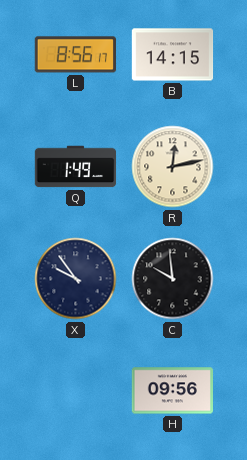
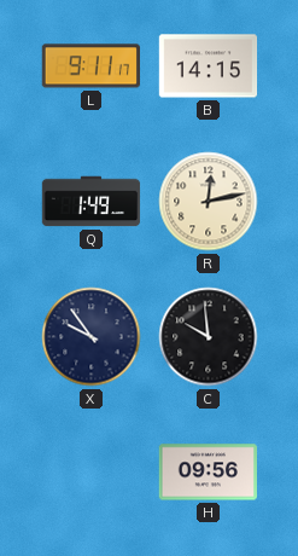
L: 8:56 -> 9:11
